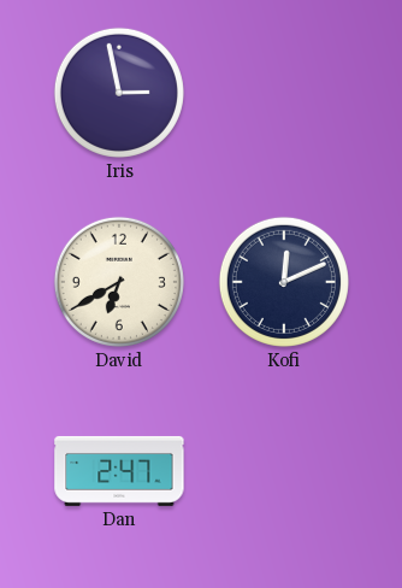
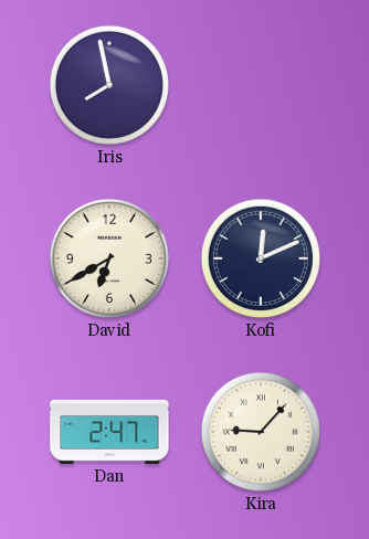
Iris: 2:58 -> 7:58
Kira: none -> 9:07
